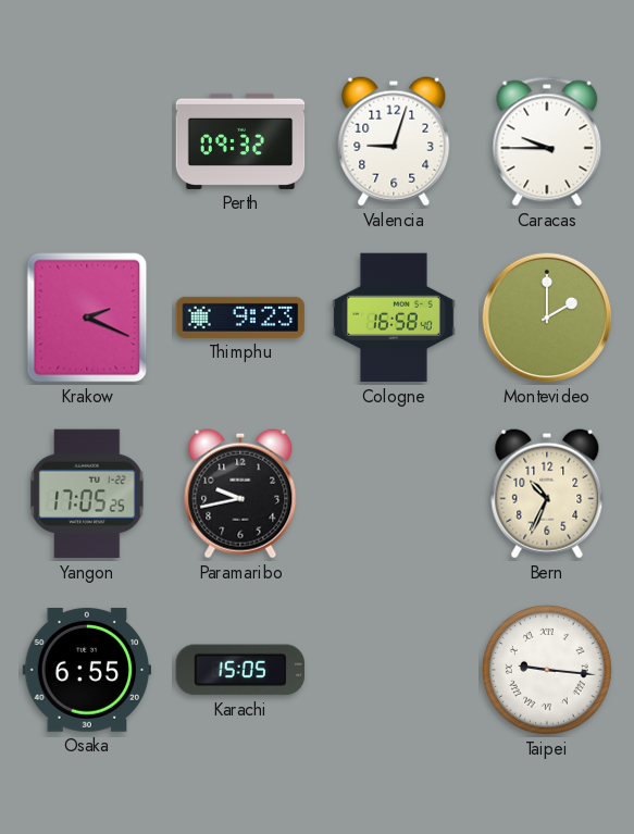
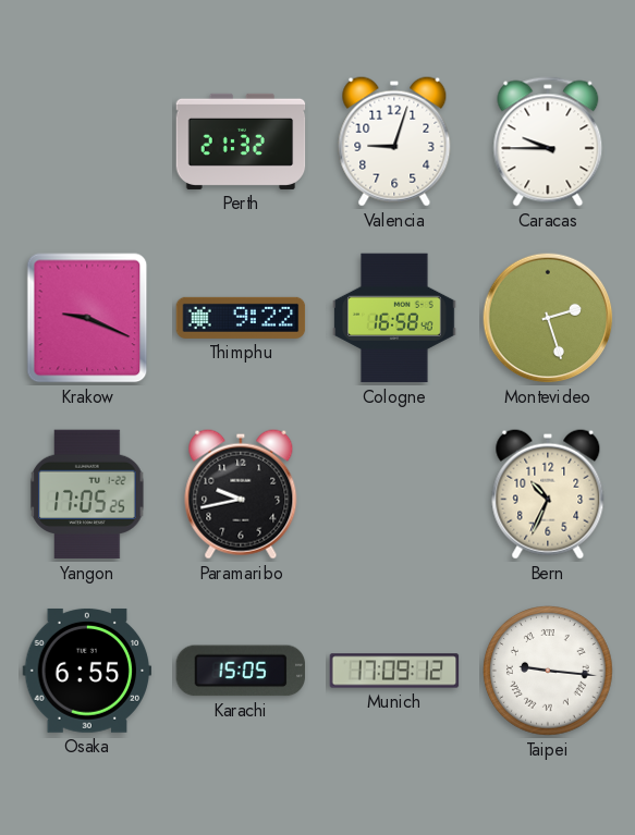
Perth: 09:32 -> 21:32
Krakow: 2:19 -> 9:19
Thimphu: 9:23 -> 9:22
Montevideo: 2:00 -> 2:27
Munich: none -> 17:09
